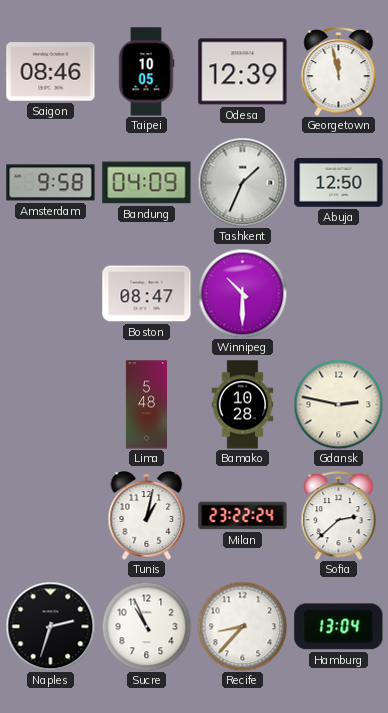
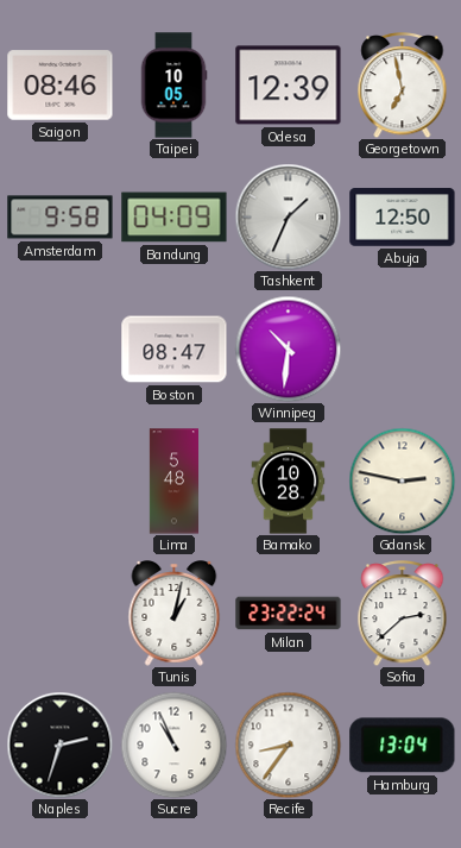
Georgetown: 11:58 -> 6:58
Winnipeg: 10:30 -> 10:31
Recife: 8:37 -> 8:36
